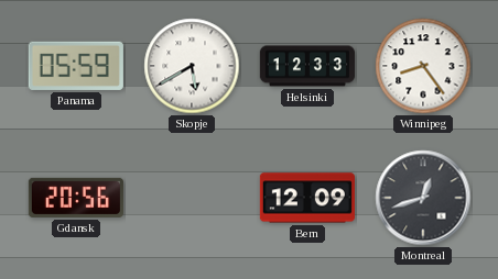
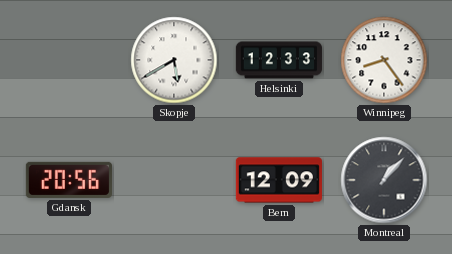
Panama: 05:59 -> none
Montreal: 12:42 -> 1:07
